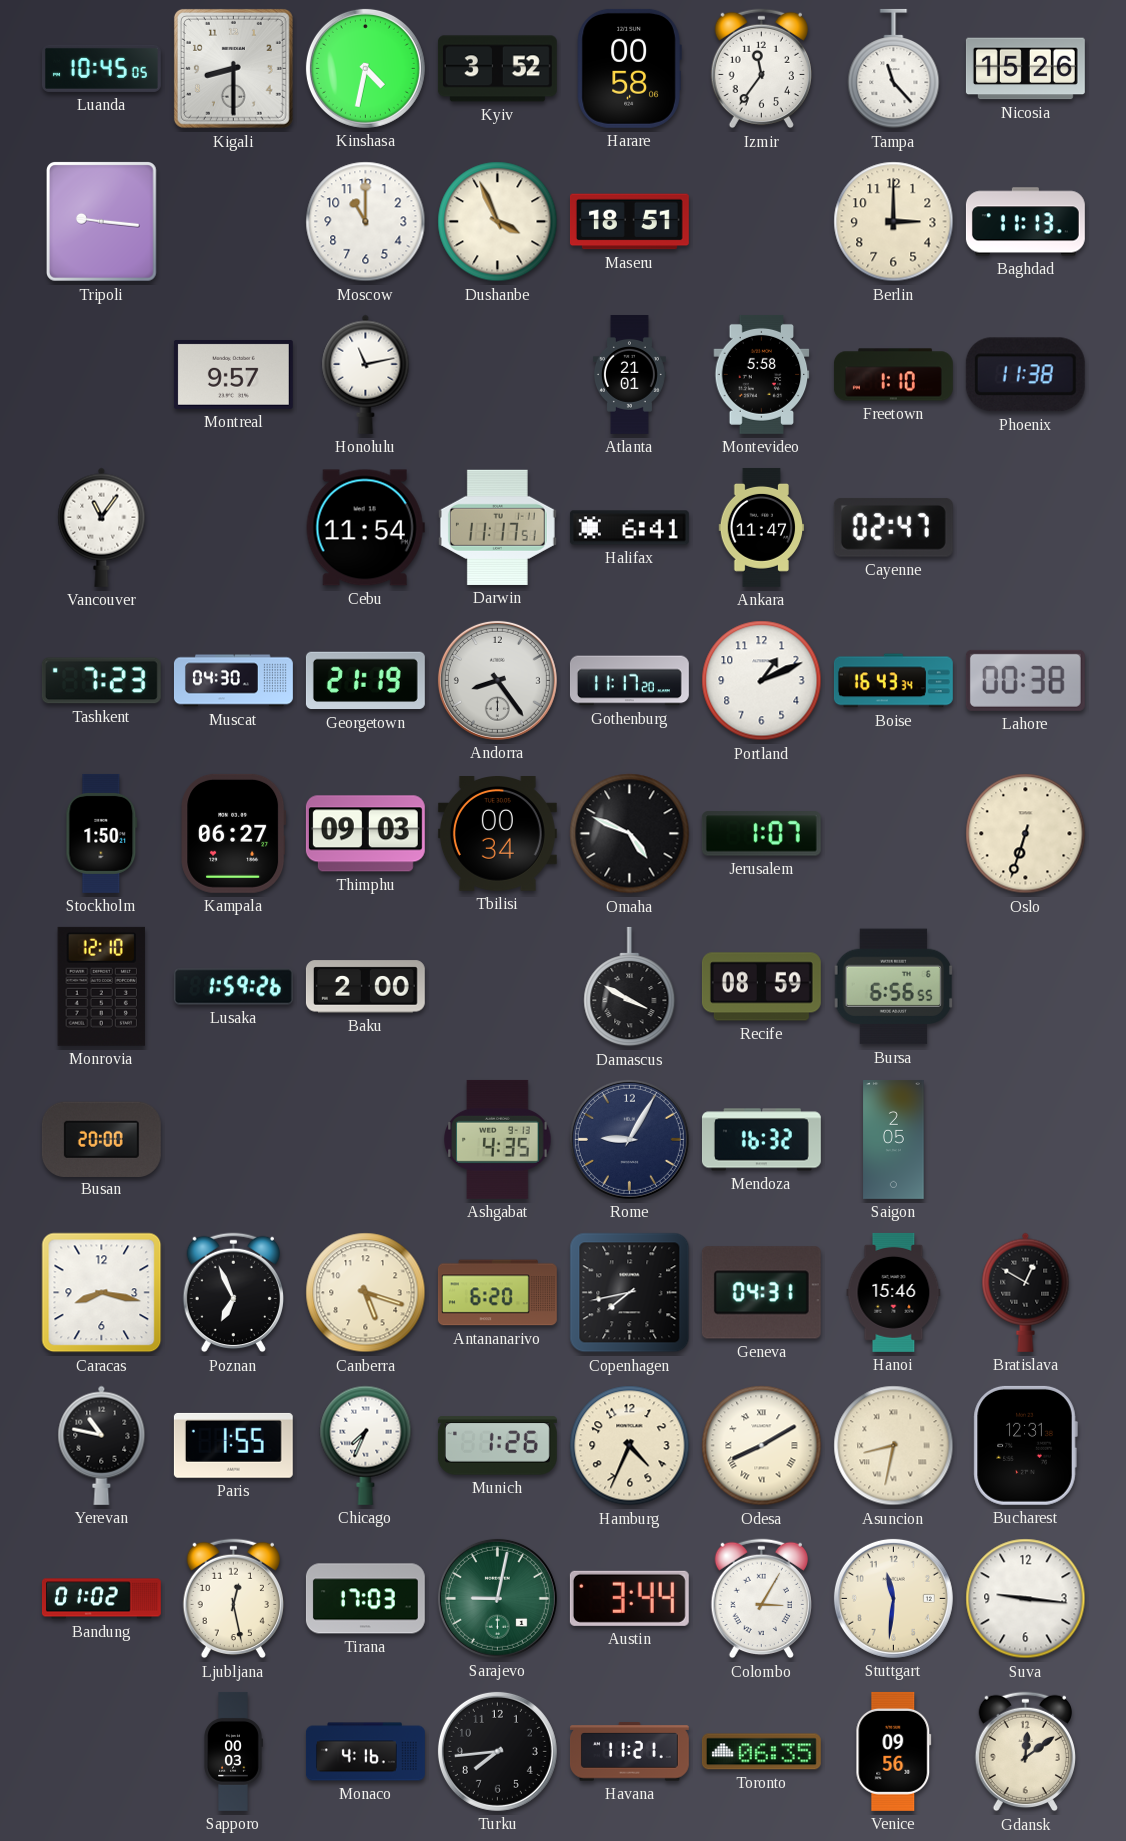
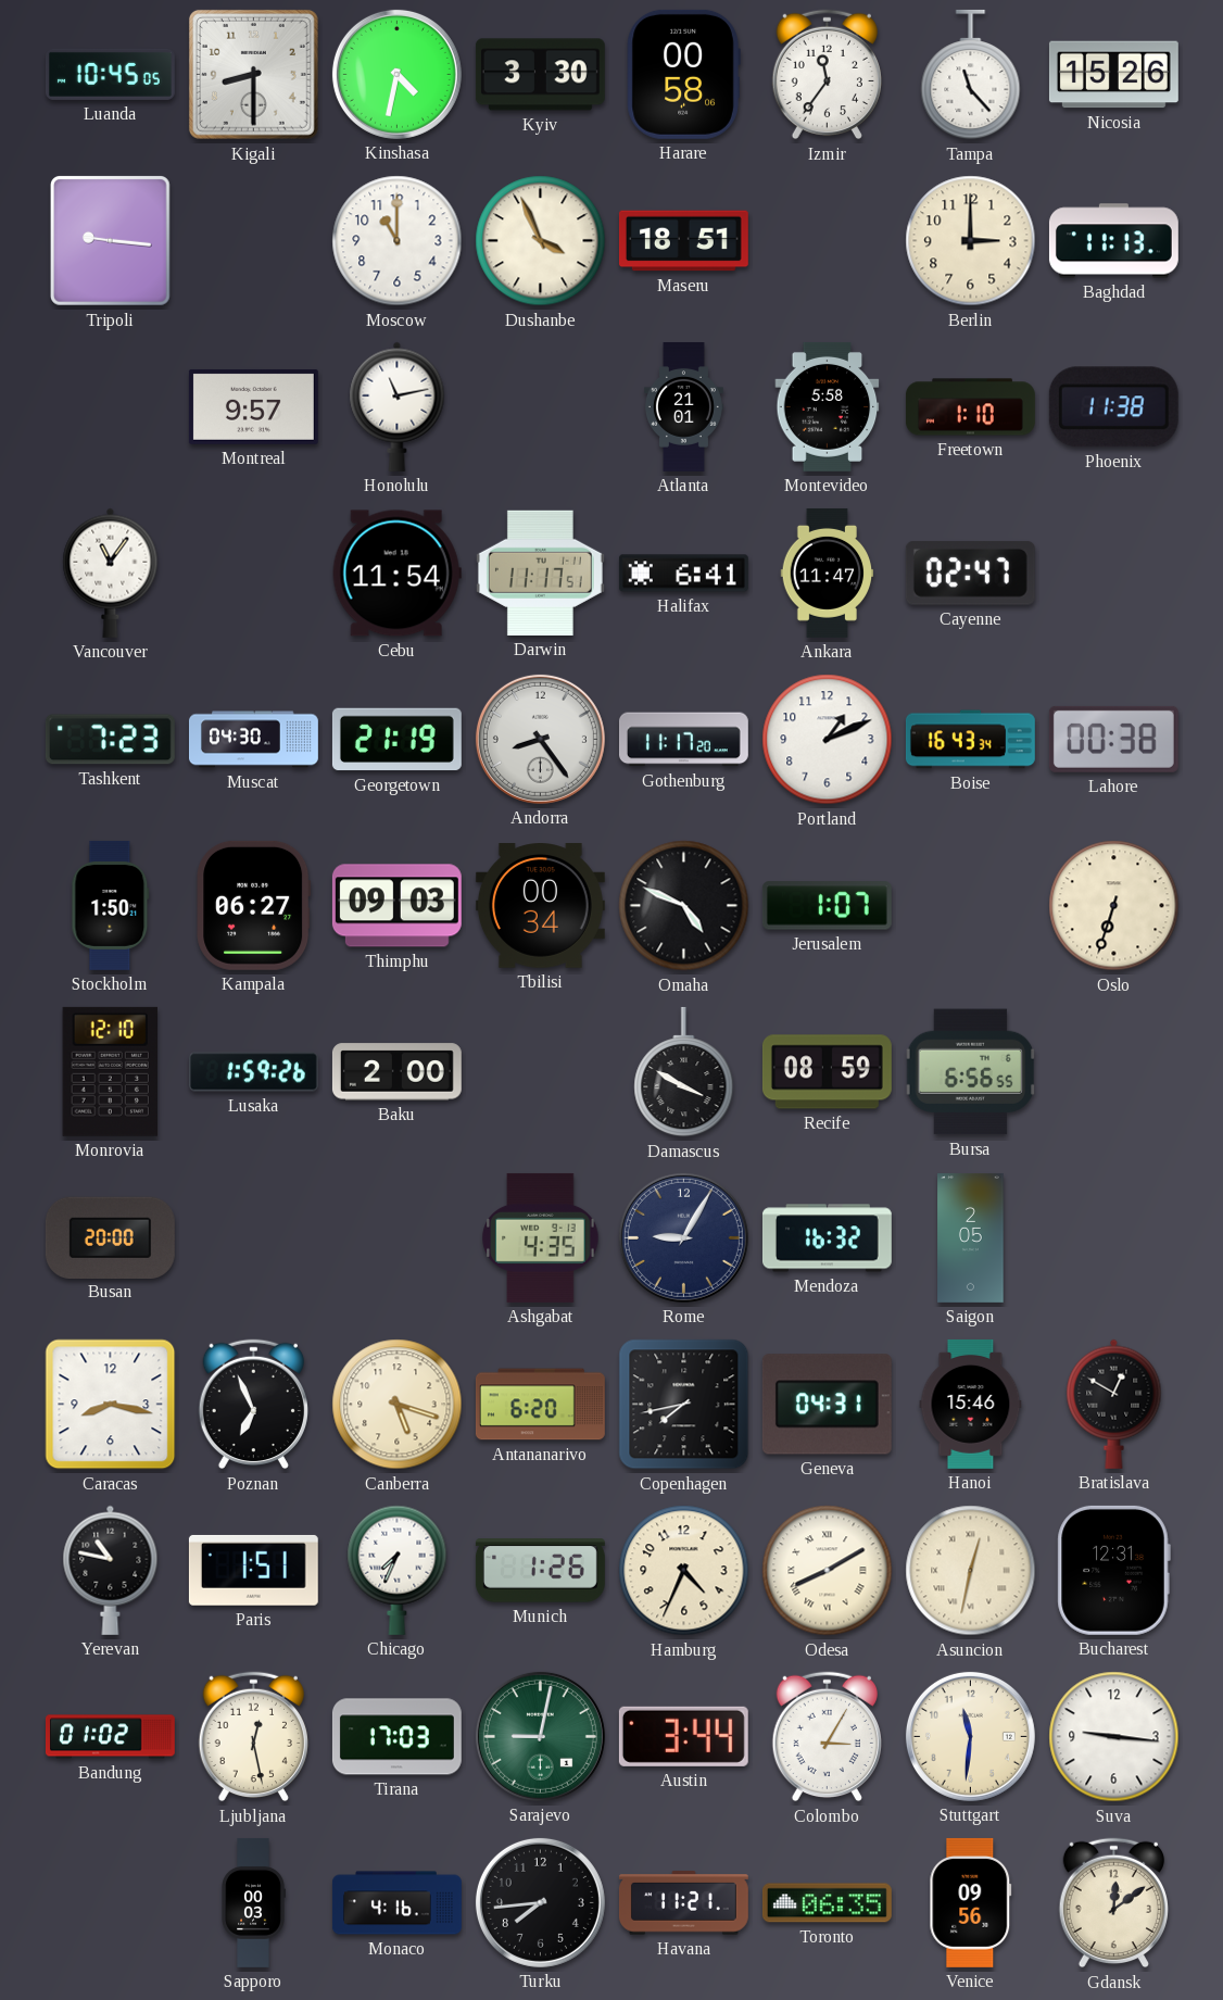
Kyiv: 3:52 -> 3:30
Paris: 1:55 -> 1:51
Asuncion: 8:32 -> 12:32
